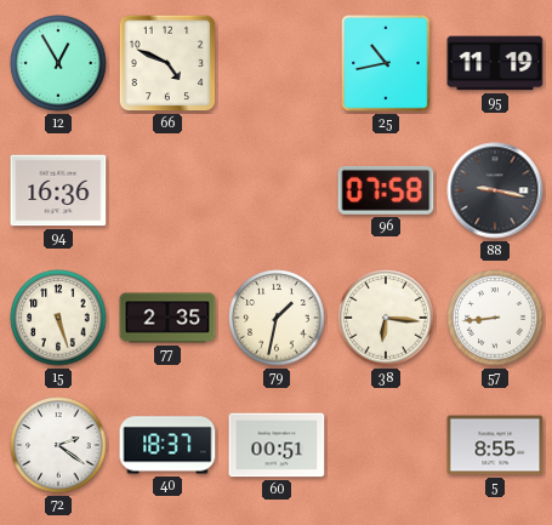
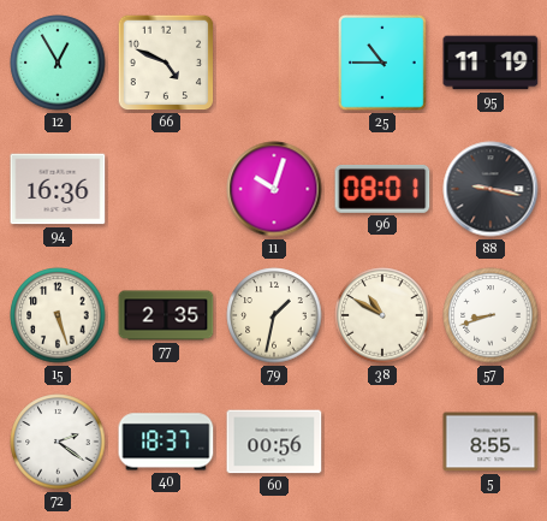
25: 10:43 -> 10:45
11: none -> 10:03
96: 07:58 -> 08:01
38: 6:16 -> 10:50
57: 8:44 -> 8:42
60: 00:51 -> 00:56
